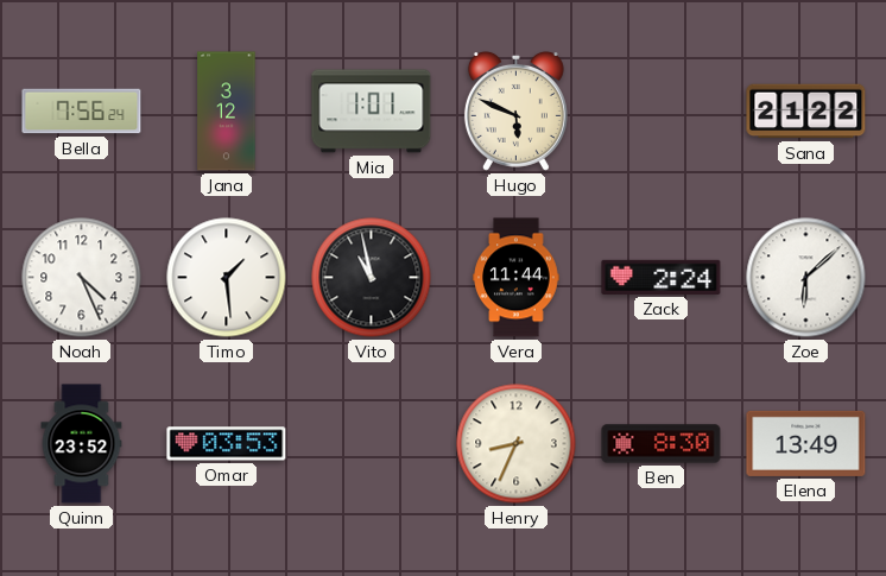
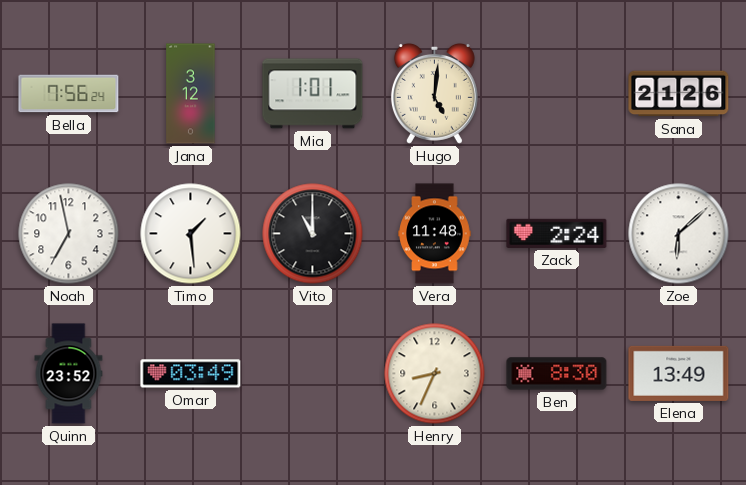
Hugo: 5:49 -> 5:01
Sana: 21:22 -> 21:26
Noah: 4:26 -> 6:58
Vito: 10:58 -> 11:00
Vera: 11:44 -> 11:48
Omar: 03:53 -> 03:49
